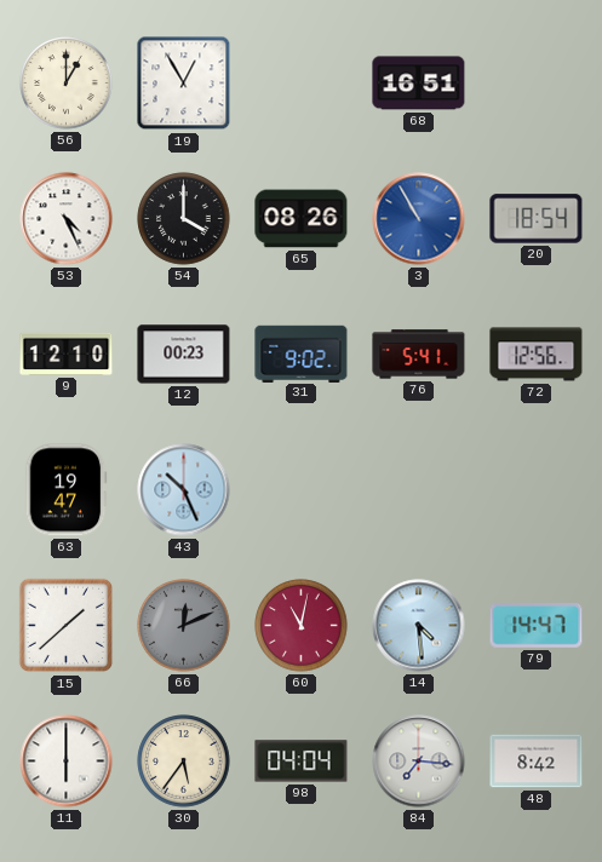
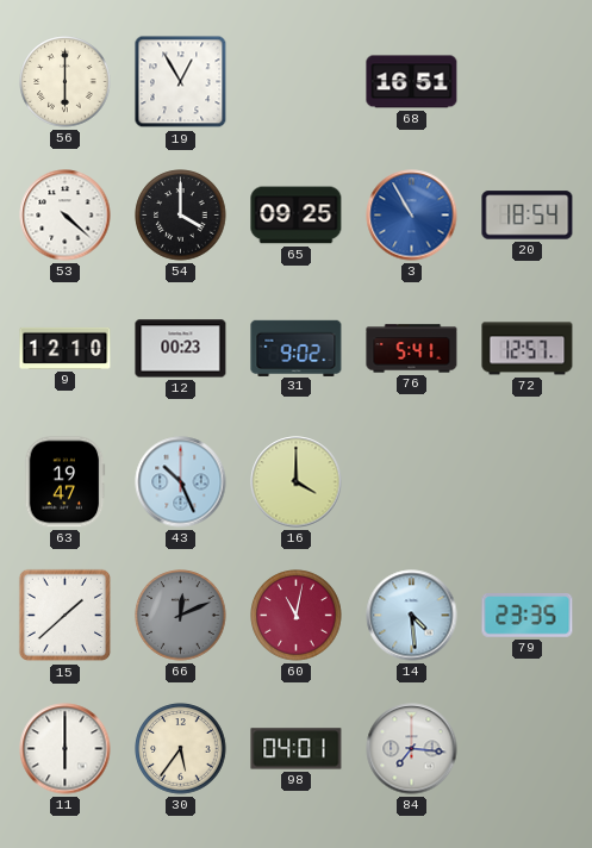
56: 1:00 -> 6:00
53: 4:26 -> 4:22
65: 08:26 -> 09:25
72: 12:56 -> 12:57
16: none -> 4:00
79: 14:47 -> 23:35
98: 04:04 -> 04:01
48: 8:42 -> none
